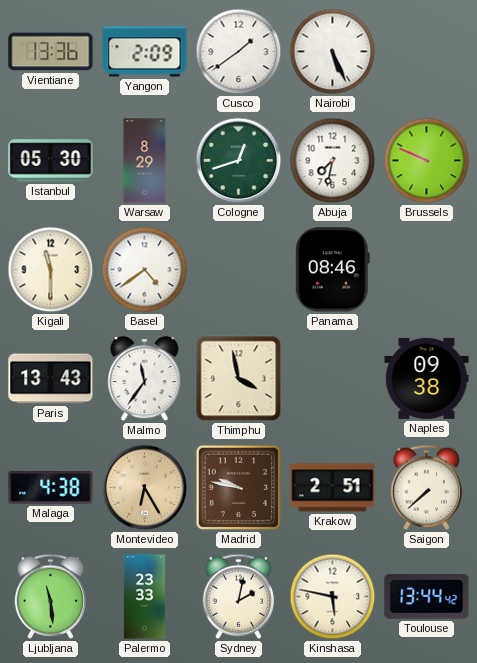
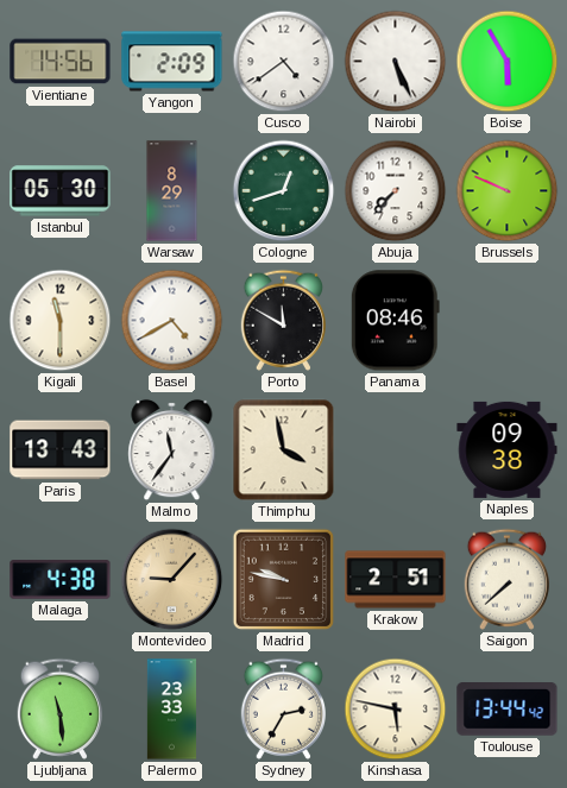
Vientiane: 13:36 -> 14:56
Cusco: 1:39 -> 4:39
Boise: none -> 5:55
Abuja: 7:32 -> 7:37
Basel: 4:39 -> 4:40
Porto: none -> 11:50
Montevideo: 6:25 -> 9:07
Sydney: 2:02 -> 2:35
